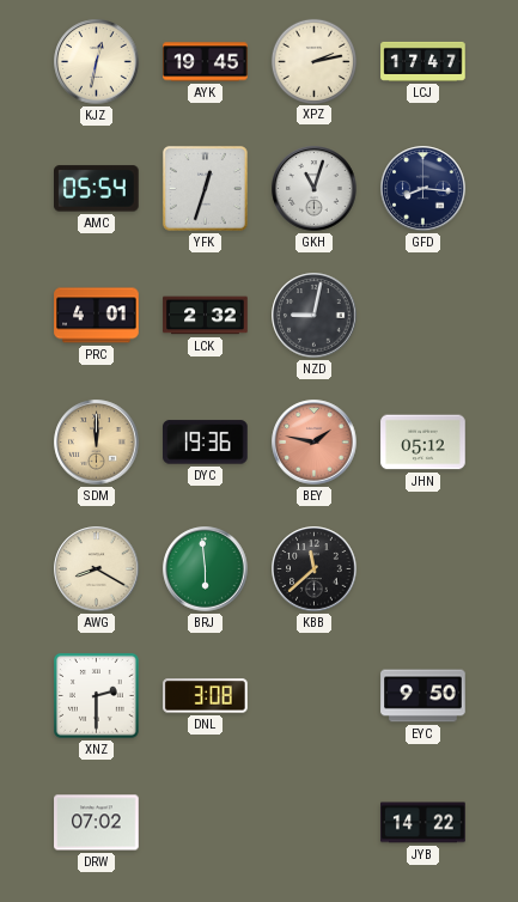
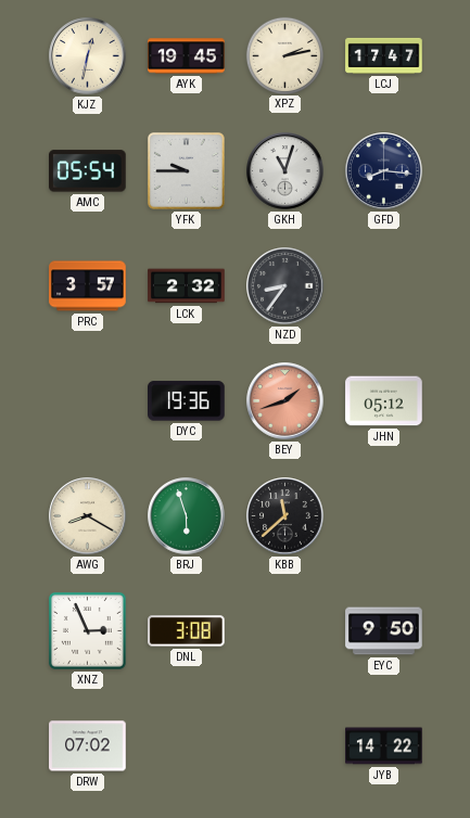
YFK: 12:33 -> 9:45
PRC: 4:01 -> 3:57
NZD: 9:02 -> 8:36
SDM: 12:00 -> none
BEY: 1:47 -> 1:42
BRJ: 5:59 -> 5:57
XNZ: 2:30 -> 2:56
